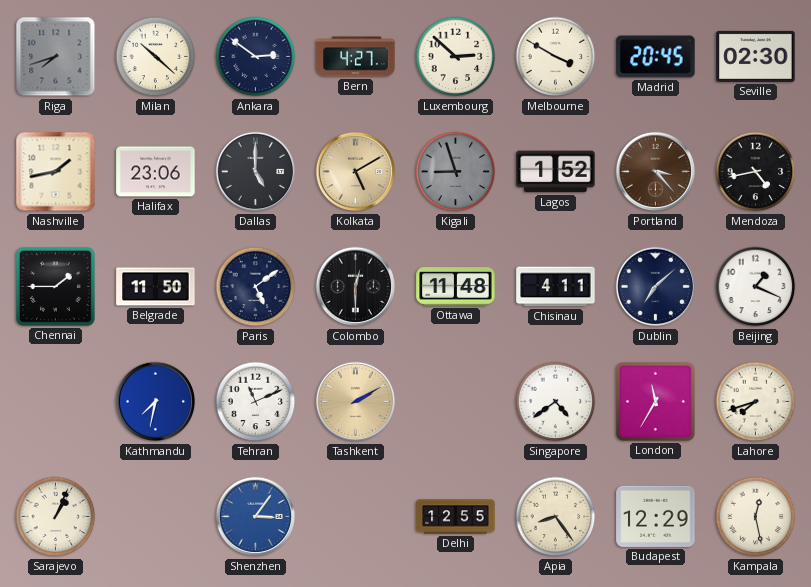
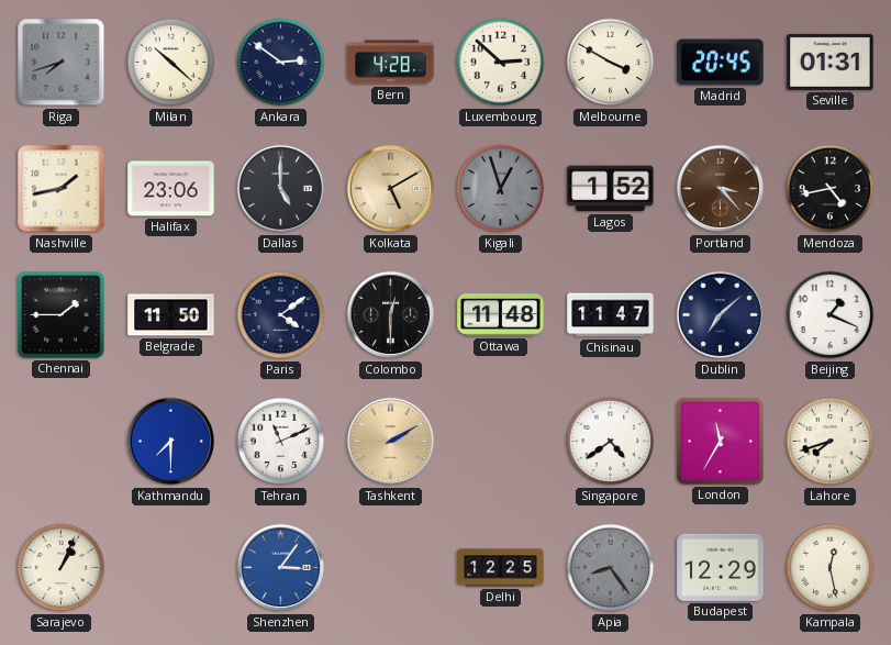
Bern: 4:27 -> 4:28
Seville: 02:30 -> 01:31
Kigali: 8:57 -> 12:57
Paris: 5:09 -> 4:09
Chisinau: 4:11 -> 11:47
Kathmandu: 7:32 -> 7:30
Delhi: 12:55 -> 12:25
Apia dial: cream -> grey
